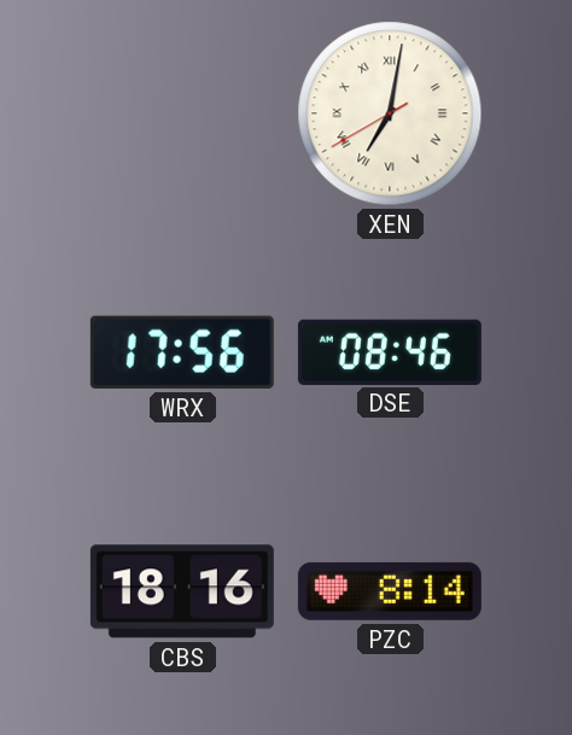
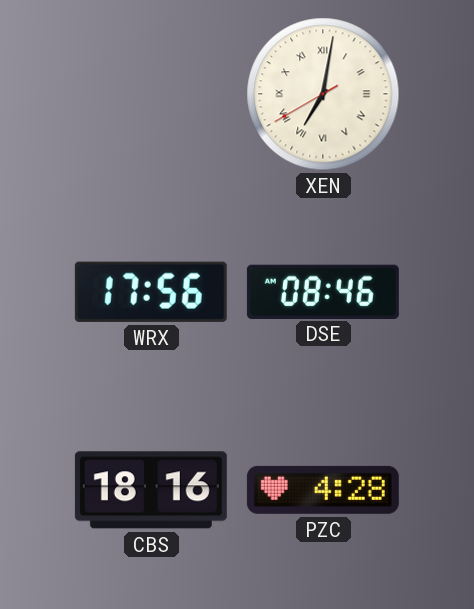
PZC: 8:14 -> 4:28
